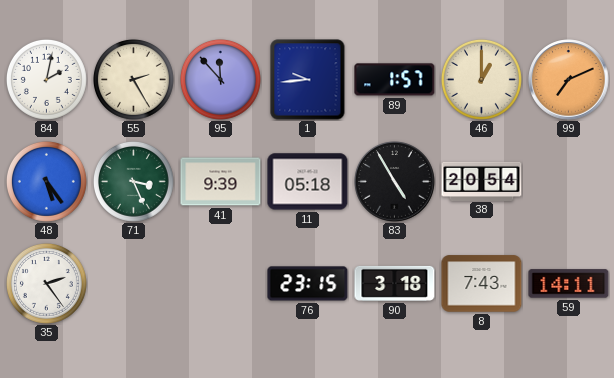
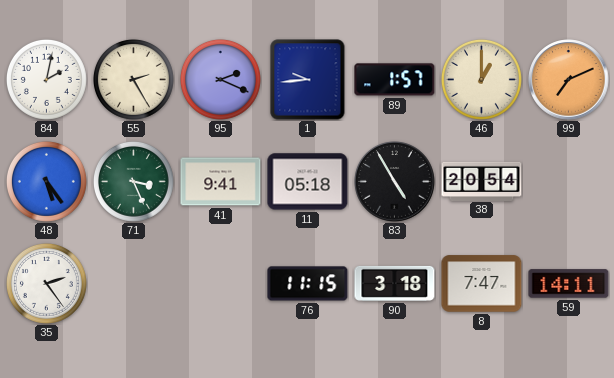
95: 11:53 -> 2:19
41: 9:39 -> 9:41
76: 23:15 -> 11:15
8: 7:43 -> 7:47
